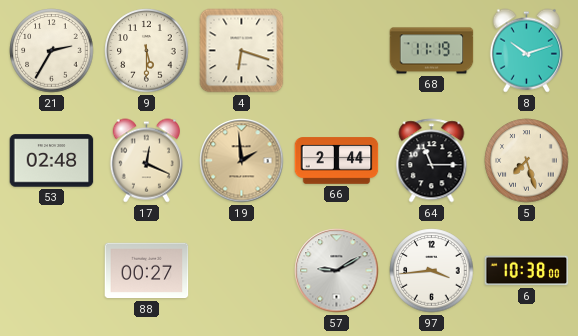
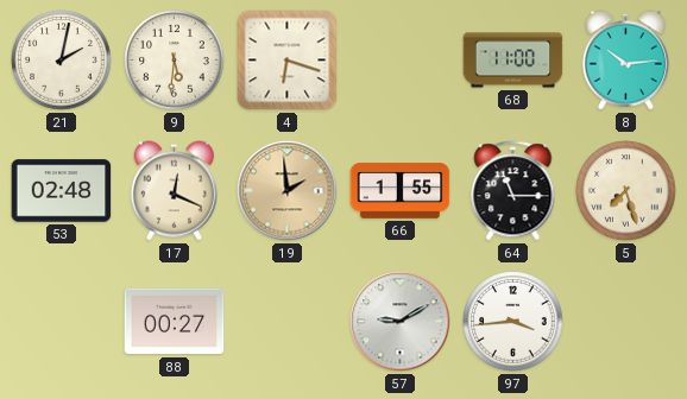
21: 2:35 -> 2:02
9: 5:30 -> 5:31
68: 11:19 -> 11:00
8: 10:12 -> 10:14
66: 2:44 -> 1:55
6: 10:38 -> none
